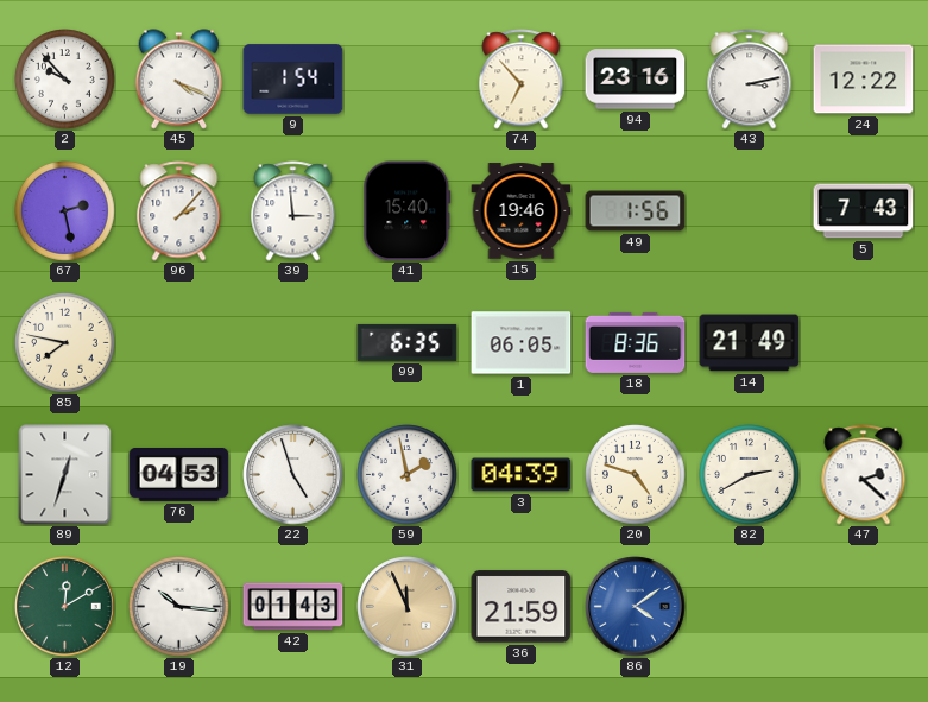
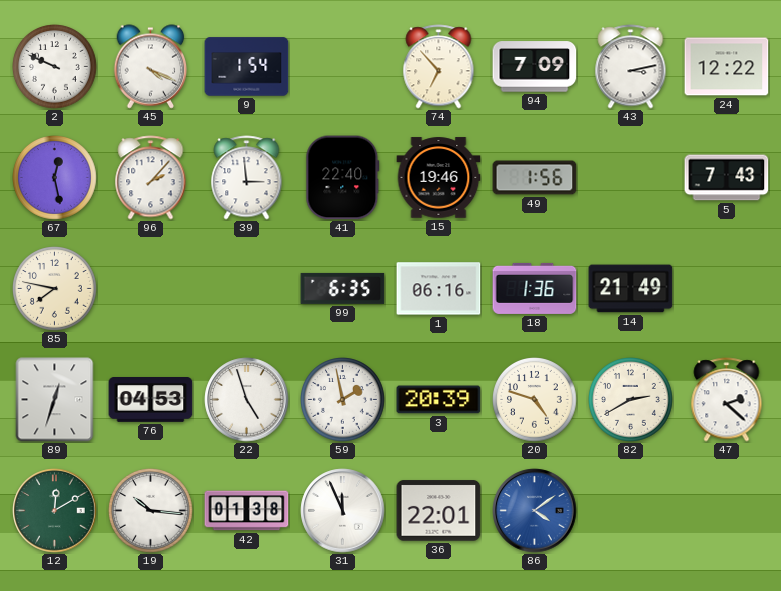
2: 9:53 -> 9:49
94: 23:16 -> 7:09
67: 2:28 -> 12:28
41: 15:40 -> 22:40
1: 06:05 -> 06:16
18: 8:36 -> 1:36
3: 04:39 -> 20:39
42: 01:43 -> 01:38
31 dial: champagne -> white
36: 21:59 -> 22:01
